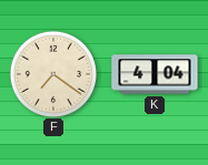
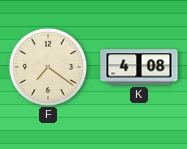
K: 4:04 -> 4:08
